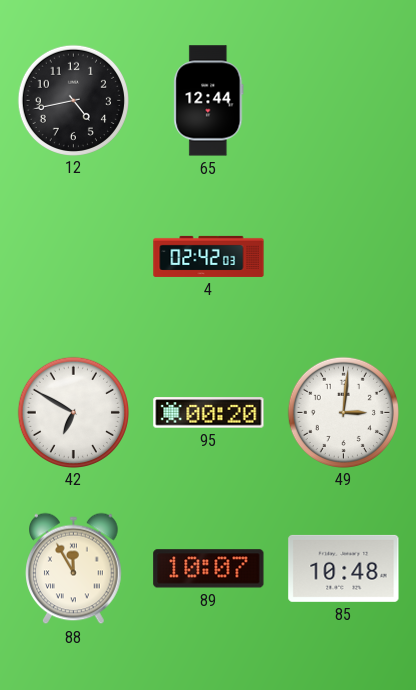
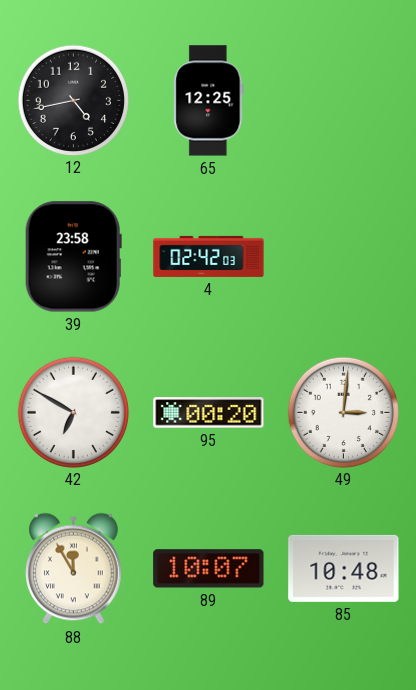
65: 12:44 -> 12:25
39: none -> 23:58
